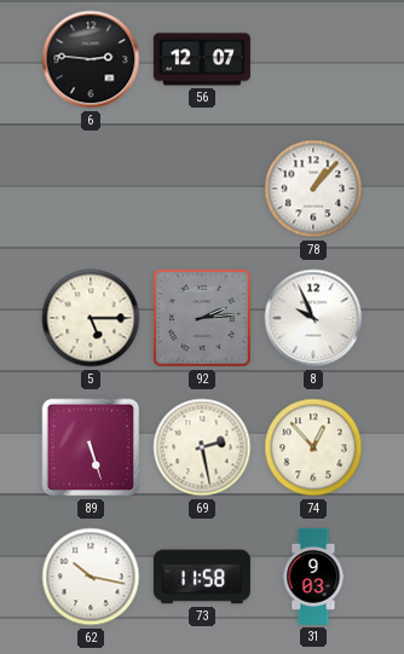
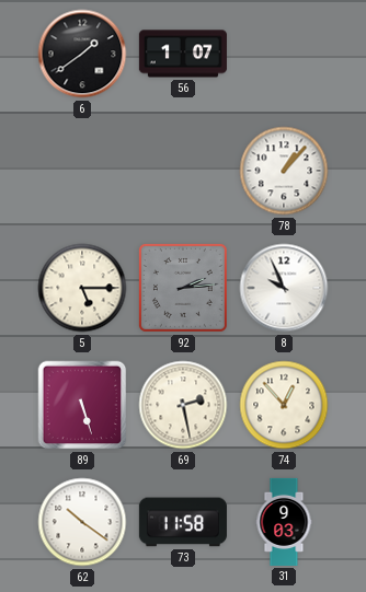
6: 2:46 -> 1:39
56: 12:07 -> 1:07
62: 10:17 -> 10:21
